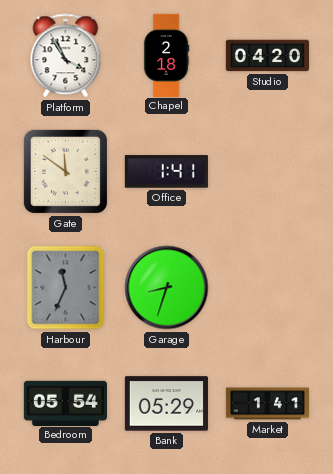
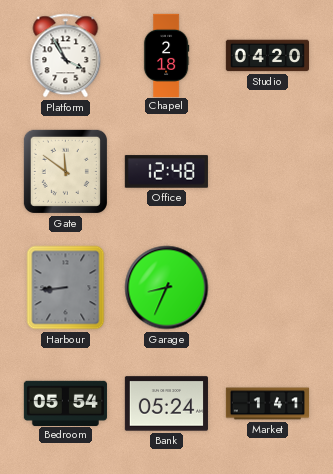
Office: 1:41 -> 12:48
Harbour: 11:34 -> 8:44
Garage: 8:33 -> 8:34
Bank: 05:29 -> 05:24
